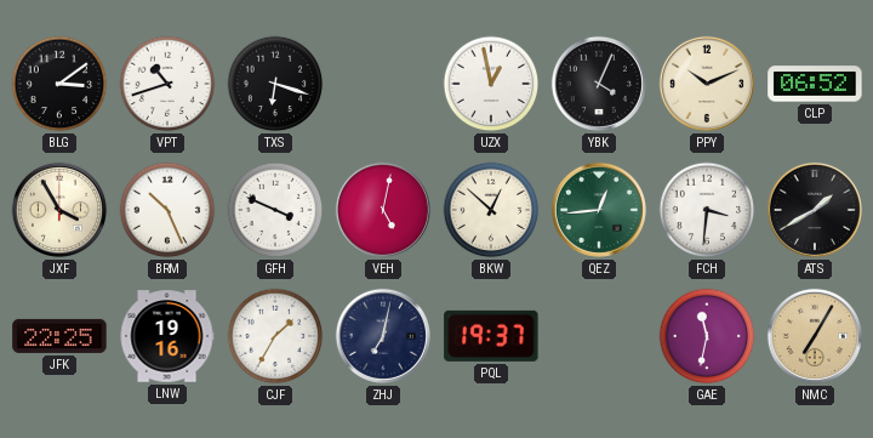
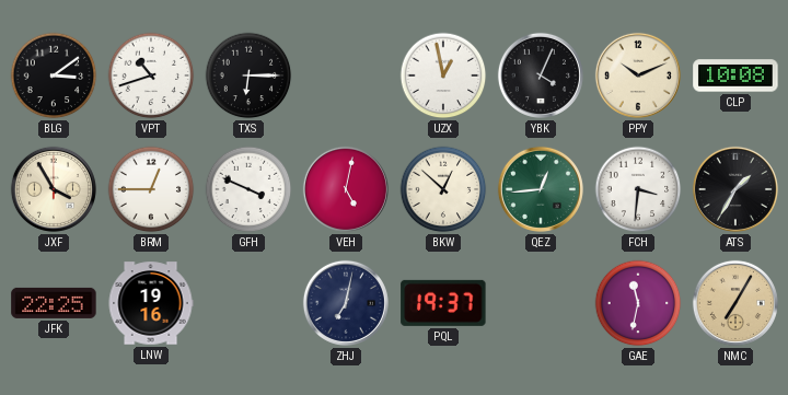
TXS: 6:18 -> 6:15
CLP: 06:52 -> 10:08
BRM: 10:26 -> 12:45
ATS: 1:40 -> 1:35
CJF: 1:35 -> none
